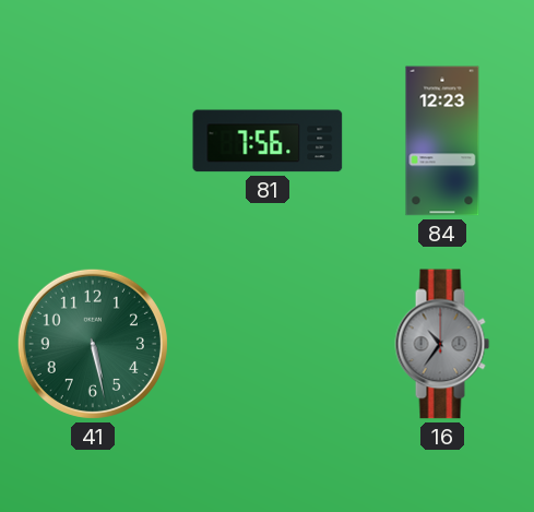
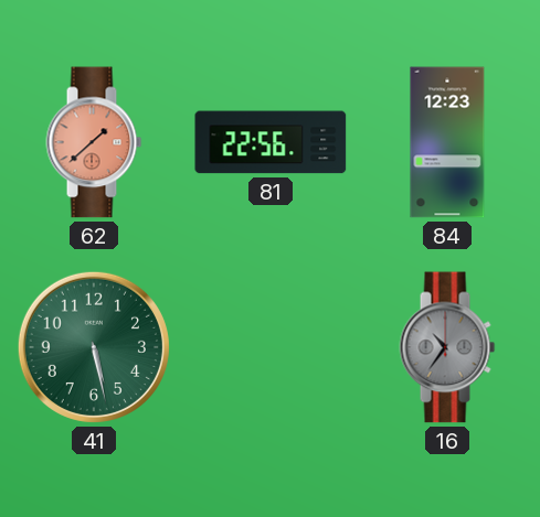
62: none -> 1:38
81: 7:56 -> 22:56
